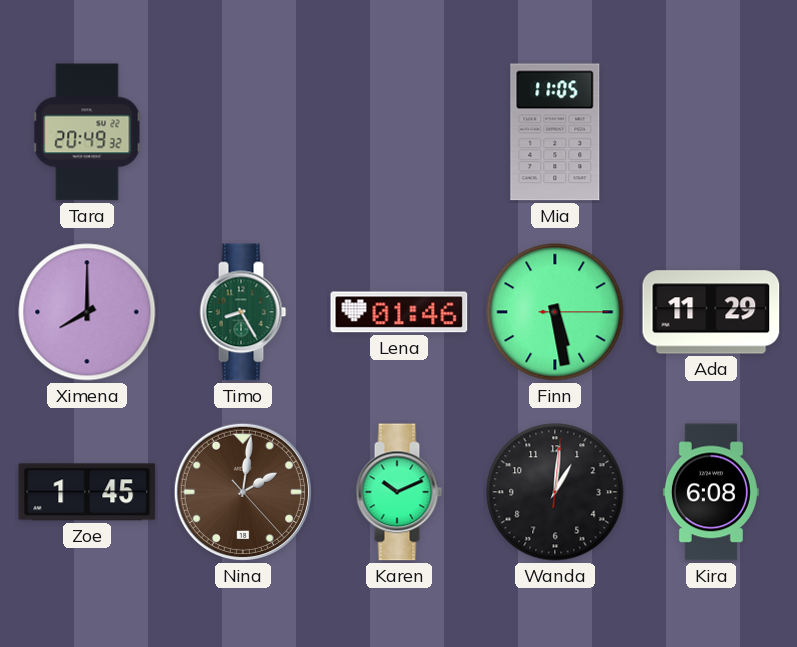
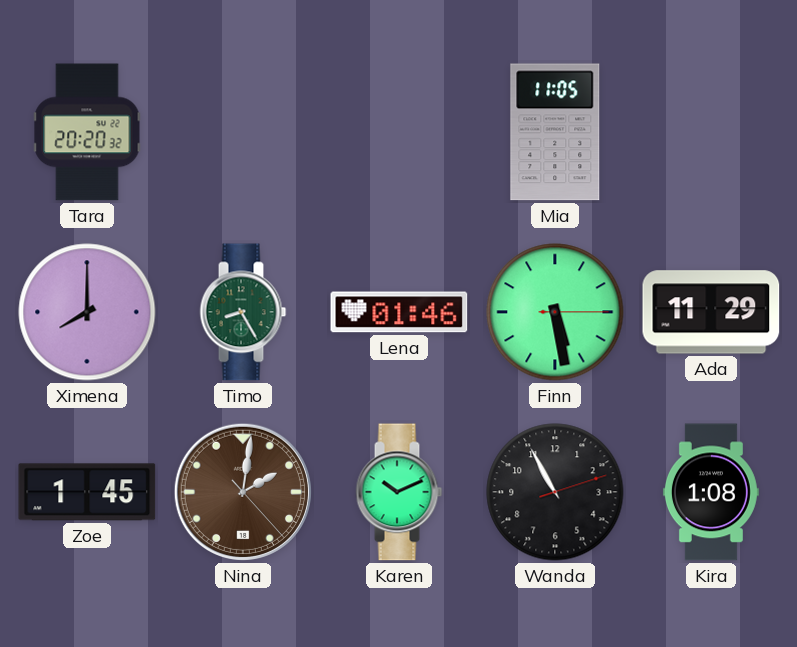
Tara: 20:49 -> 20:20
Wanda: 1:01 -> 10:55
Kira: 6:08 -> 1:08
